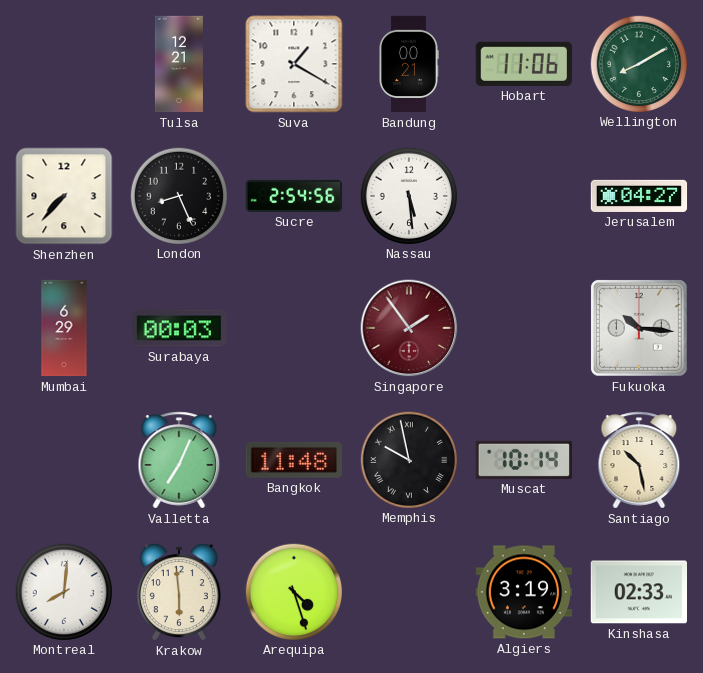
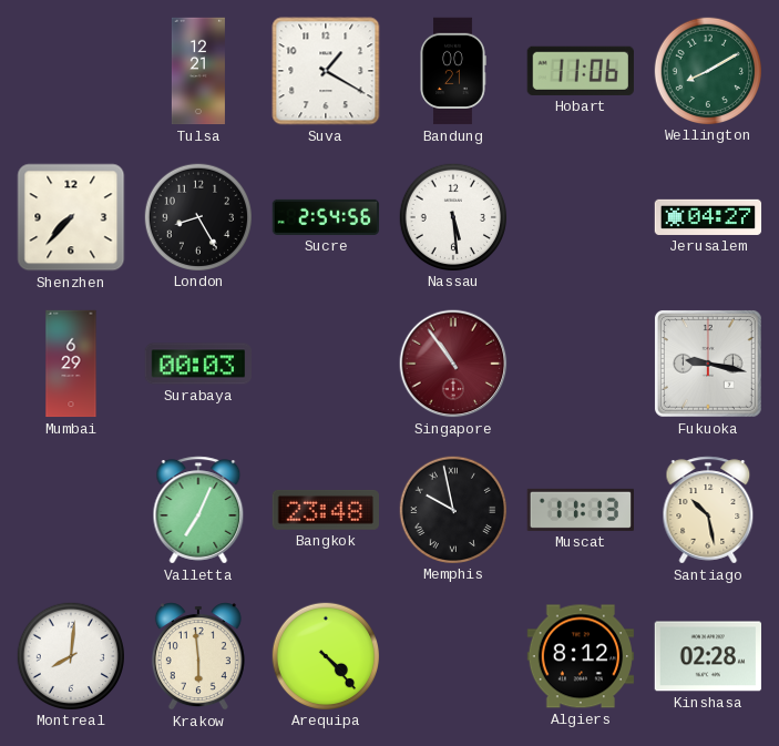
London: 8:26 -> 8:25
Singapore: 1:54 -> 10:54
Fukuoka: 10:16 -> 9:17
Bangkok: 11:48 -> 23:48
Muscat: 10:14 -> 11:13
Arequipa: 4:27 -> 4:23
Algiers: 3:19 -> 8:12
Kinshasa: 02:33 -> 02:28
